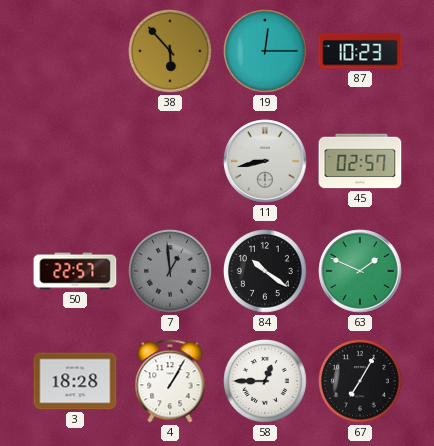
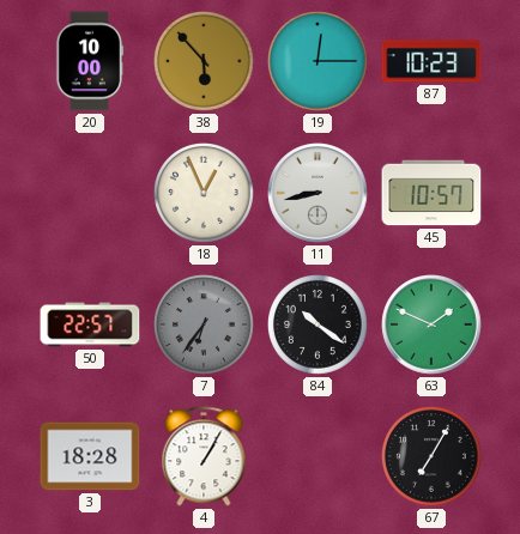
20: none -> 10:00
18: none -> 12:56
45: 02:57 -> 10:57
7: 12:59 -> 6:36
58: 12:45 -> none
